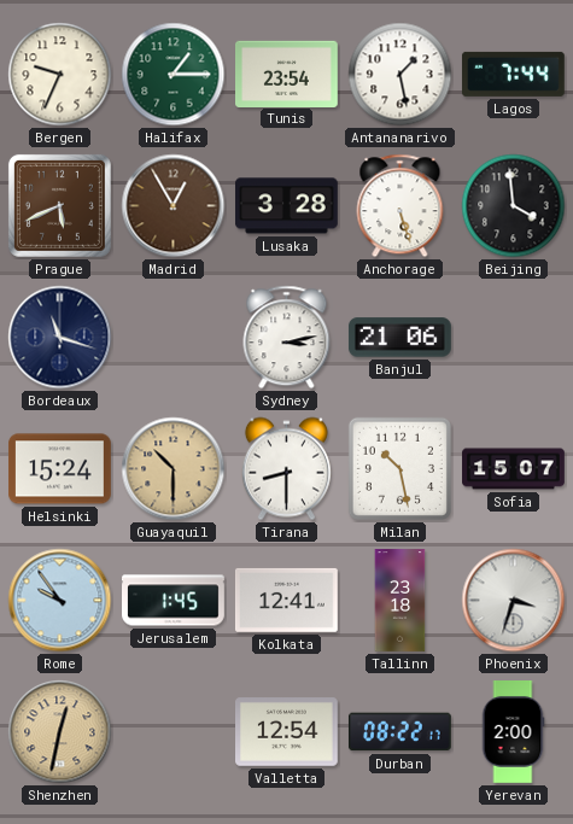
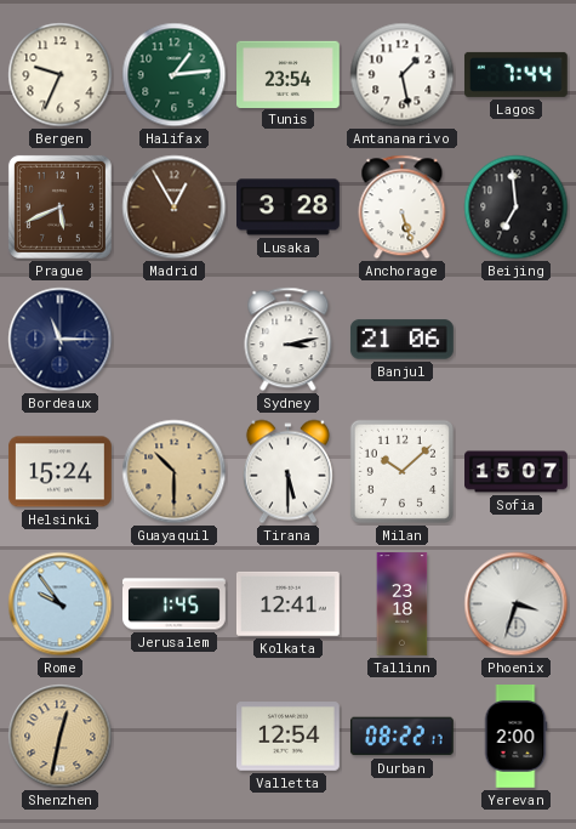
Halifax: 1:15 -> 1:14
Beijing: 3:59 -> 6:59
Bordeaux: 11:18 -> 11:15
Tirana: 8:30 -> 5:30
Milan: 10:28 -> 10:08
